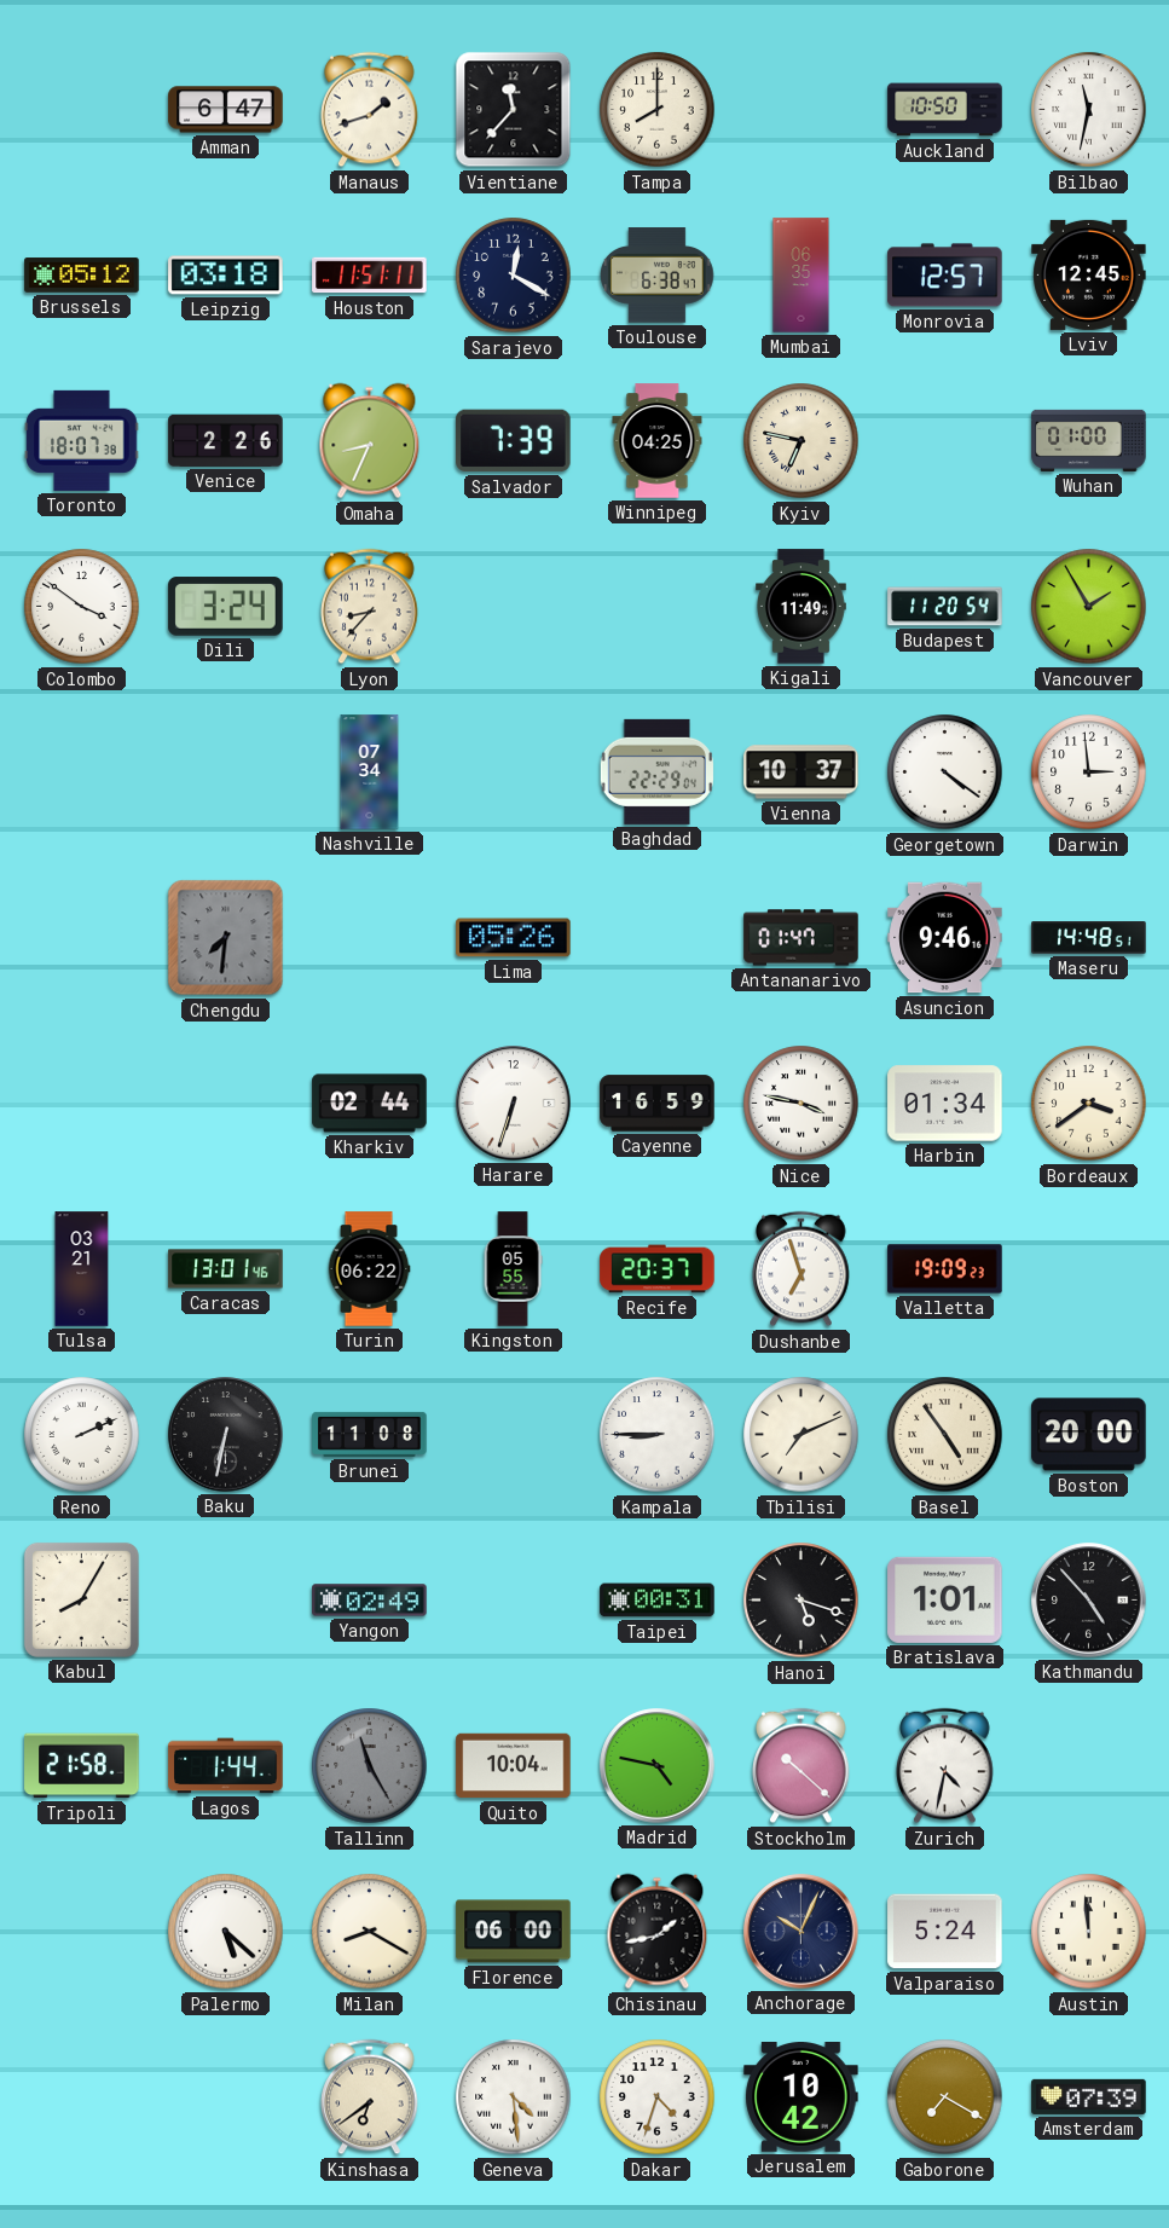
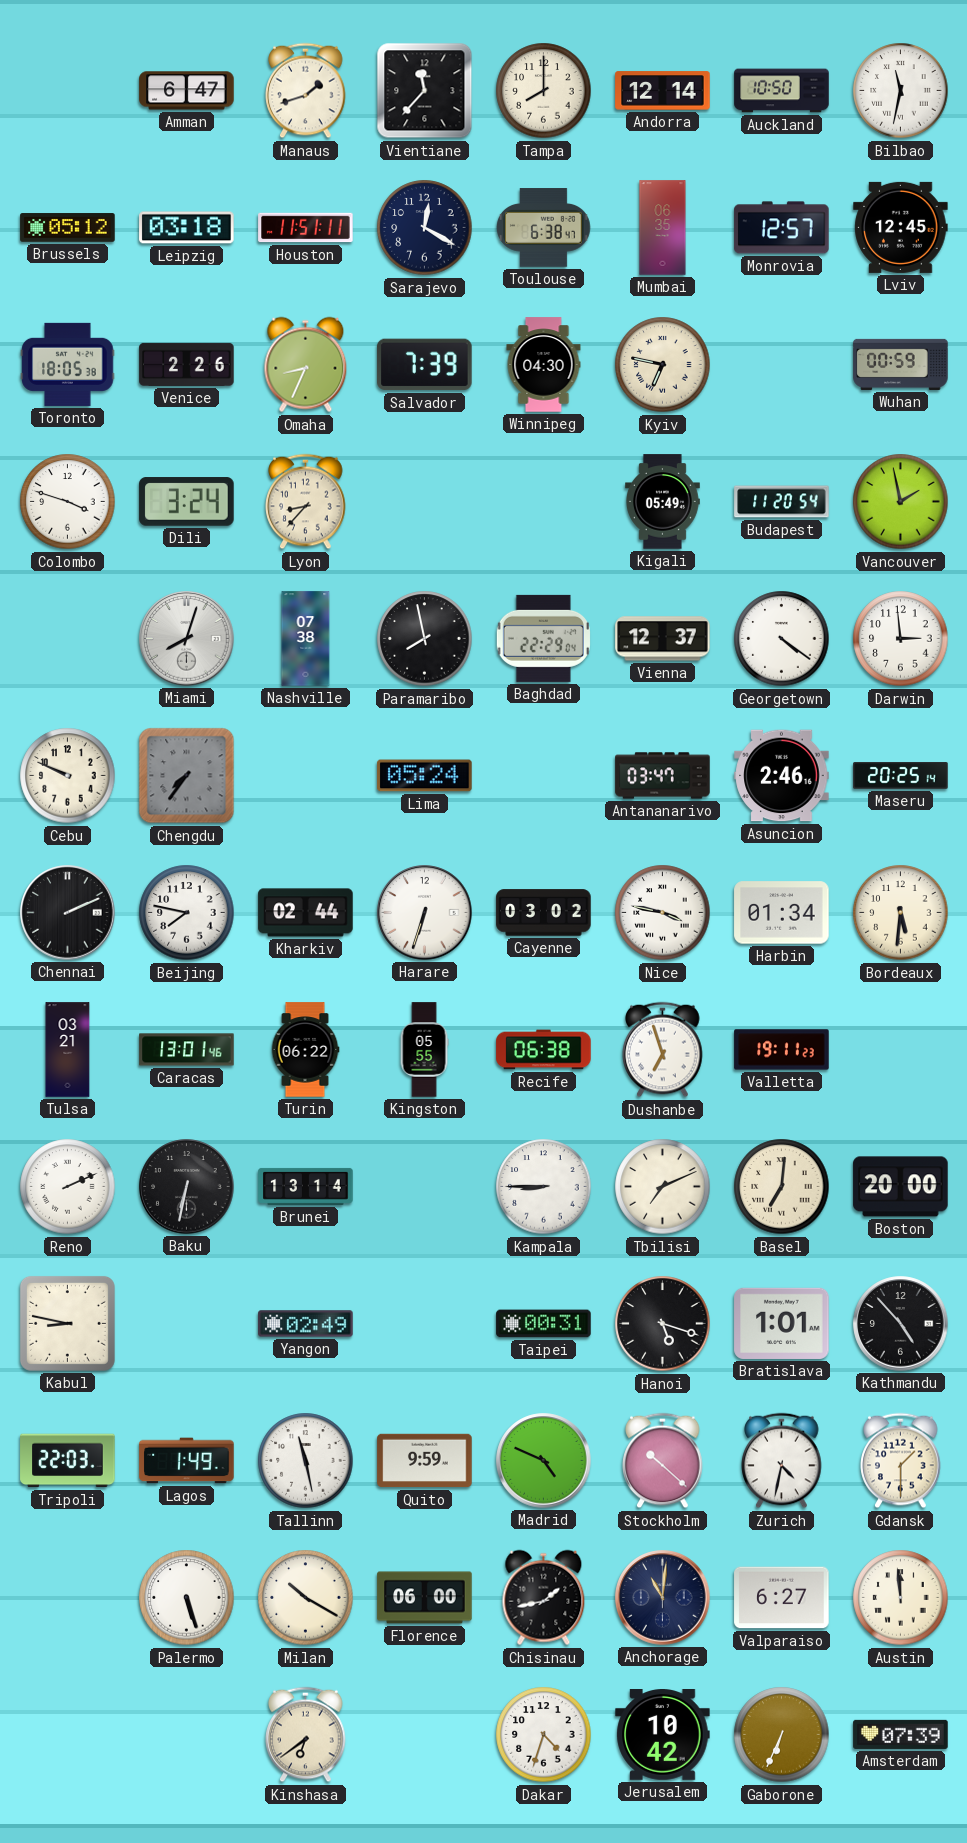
Andorra: none -> 12:14
Toronto: 18:07 -> 18:05
Winnipeg: 04:25 -> 04:30
Wuhan: 01:00 -> 00:59
Colombo: 3:51 -> 3:48
Kigali: 11:49 -> 05:49
Vancouver: 1:55 -> 1:58
Miami: none -> 8:03
Nashville: 07:34 -> 07:38
Paramaribo: none -> 7:58
Vienna: 10:37 -> 12:37
Cebu: none -> 9:49
Chengdu: 7:31 -> 7:36
Lima: 05:26 -> 05:24
Antananarivo: 01:47 -> 03:47
Asuncion: 9:46 -> 2:46
Maseru: 14:48 -> 20:25
Chennai: none -> 2:11
Beijing: none -> 7:47
Cayenne: 16:59 -> 03:02
Bordeaux: 3:39 -> 5:31
Recife: 20:37 -> 06:38
Valletta: 19:09 -> 19:11
Brunei: 11:08 -> 13:14
Basel: 4:54 -> 7:01
Kabul: 8:05 -> 8:47
Tripoli: 21:58 -> 22:03
Lagos: 1:44 -> 1:49
Tallinn: 11:25 -> 11:28
Tallinn dial: grey -> white
Quito: 10:04 -> 9:59
Madrid: 4:47 -> 4:49
Gdansk: none -> 1:30
Palermo: 5:22 -> 5:27
Milan: 8:20 -> 10:20
Anchorage: 10:04 -> 11:01
Valparaiso: 5:24 -> 6:27
Geneva: 4:29 -> none
Gaborone: 7:20 -> 6:34
